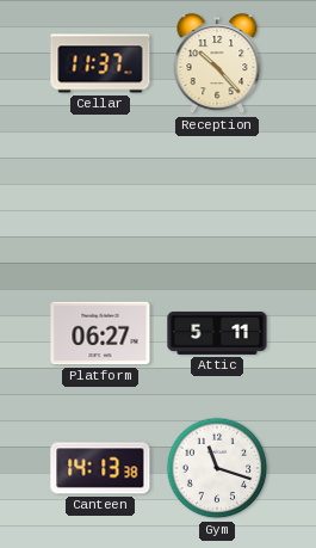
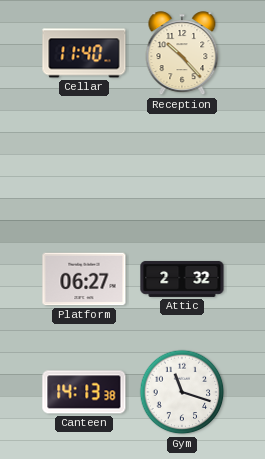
Cellar: 11:37 -> 11:40
Attic: 5:11 -> 2:32
